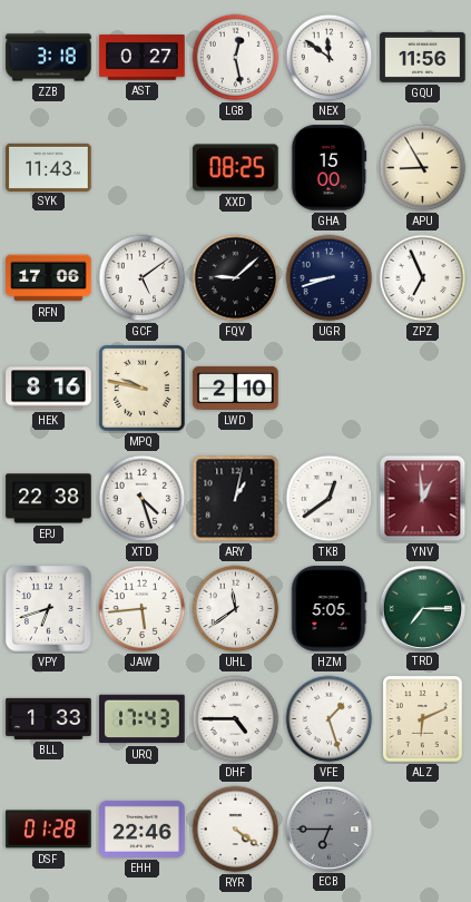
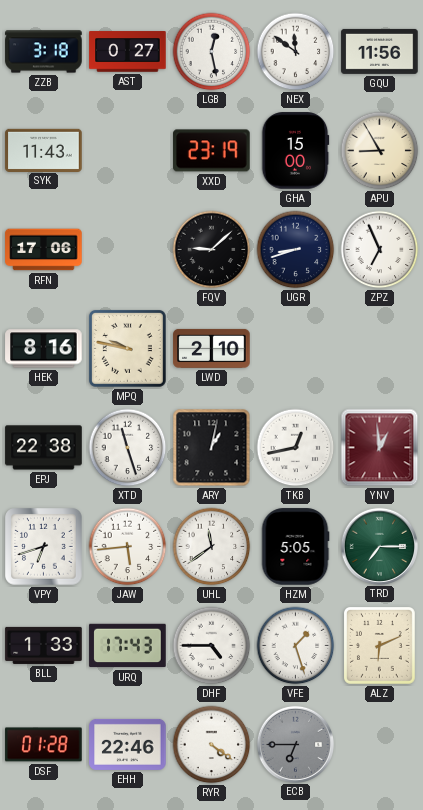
XXD: 08:25 -> 23:19
GCF: 5:09 -> none
XTD: 4:27 -> 11:27
TKB: 12:39 -> 12:43
